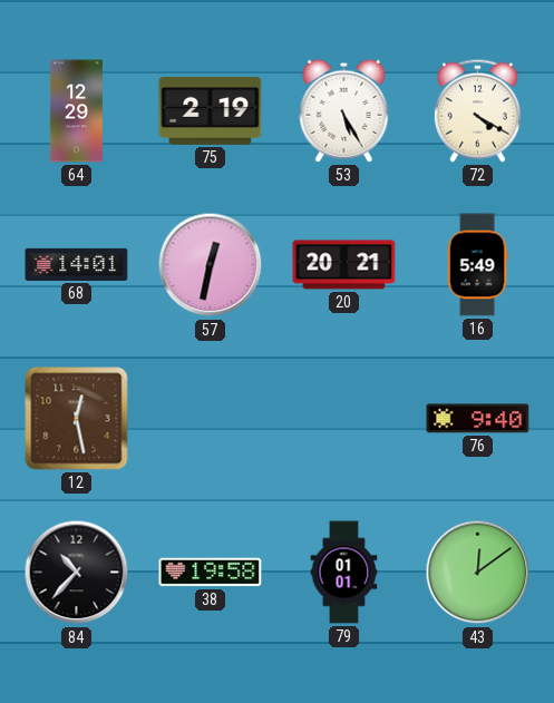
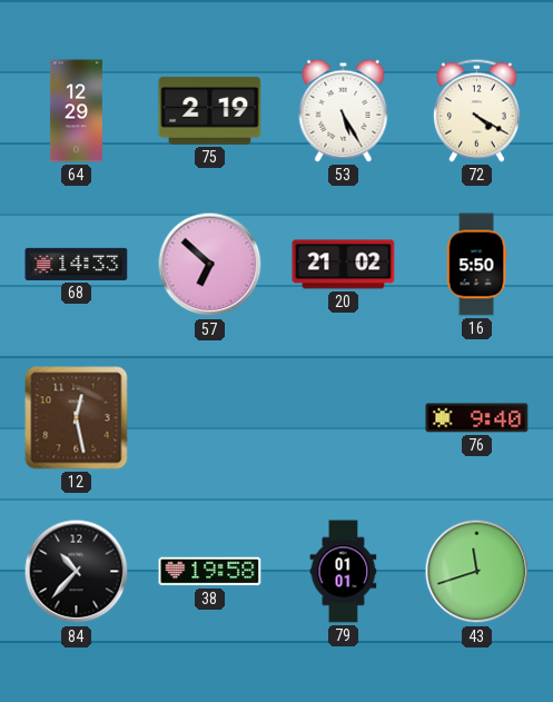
68: 14:01 -> 14:33
57: 12:32 -> 6:52
20: 20:21 -> 21:02
16: 5:49 -> 5:50
43: 12:09 -> 11:42
